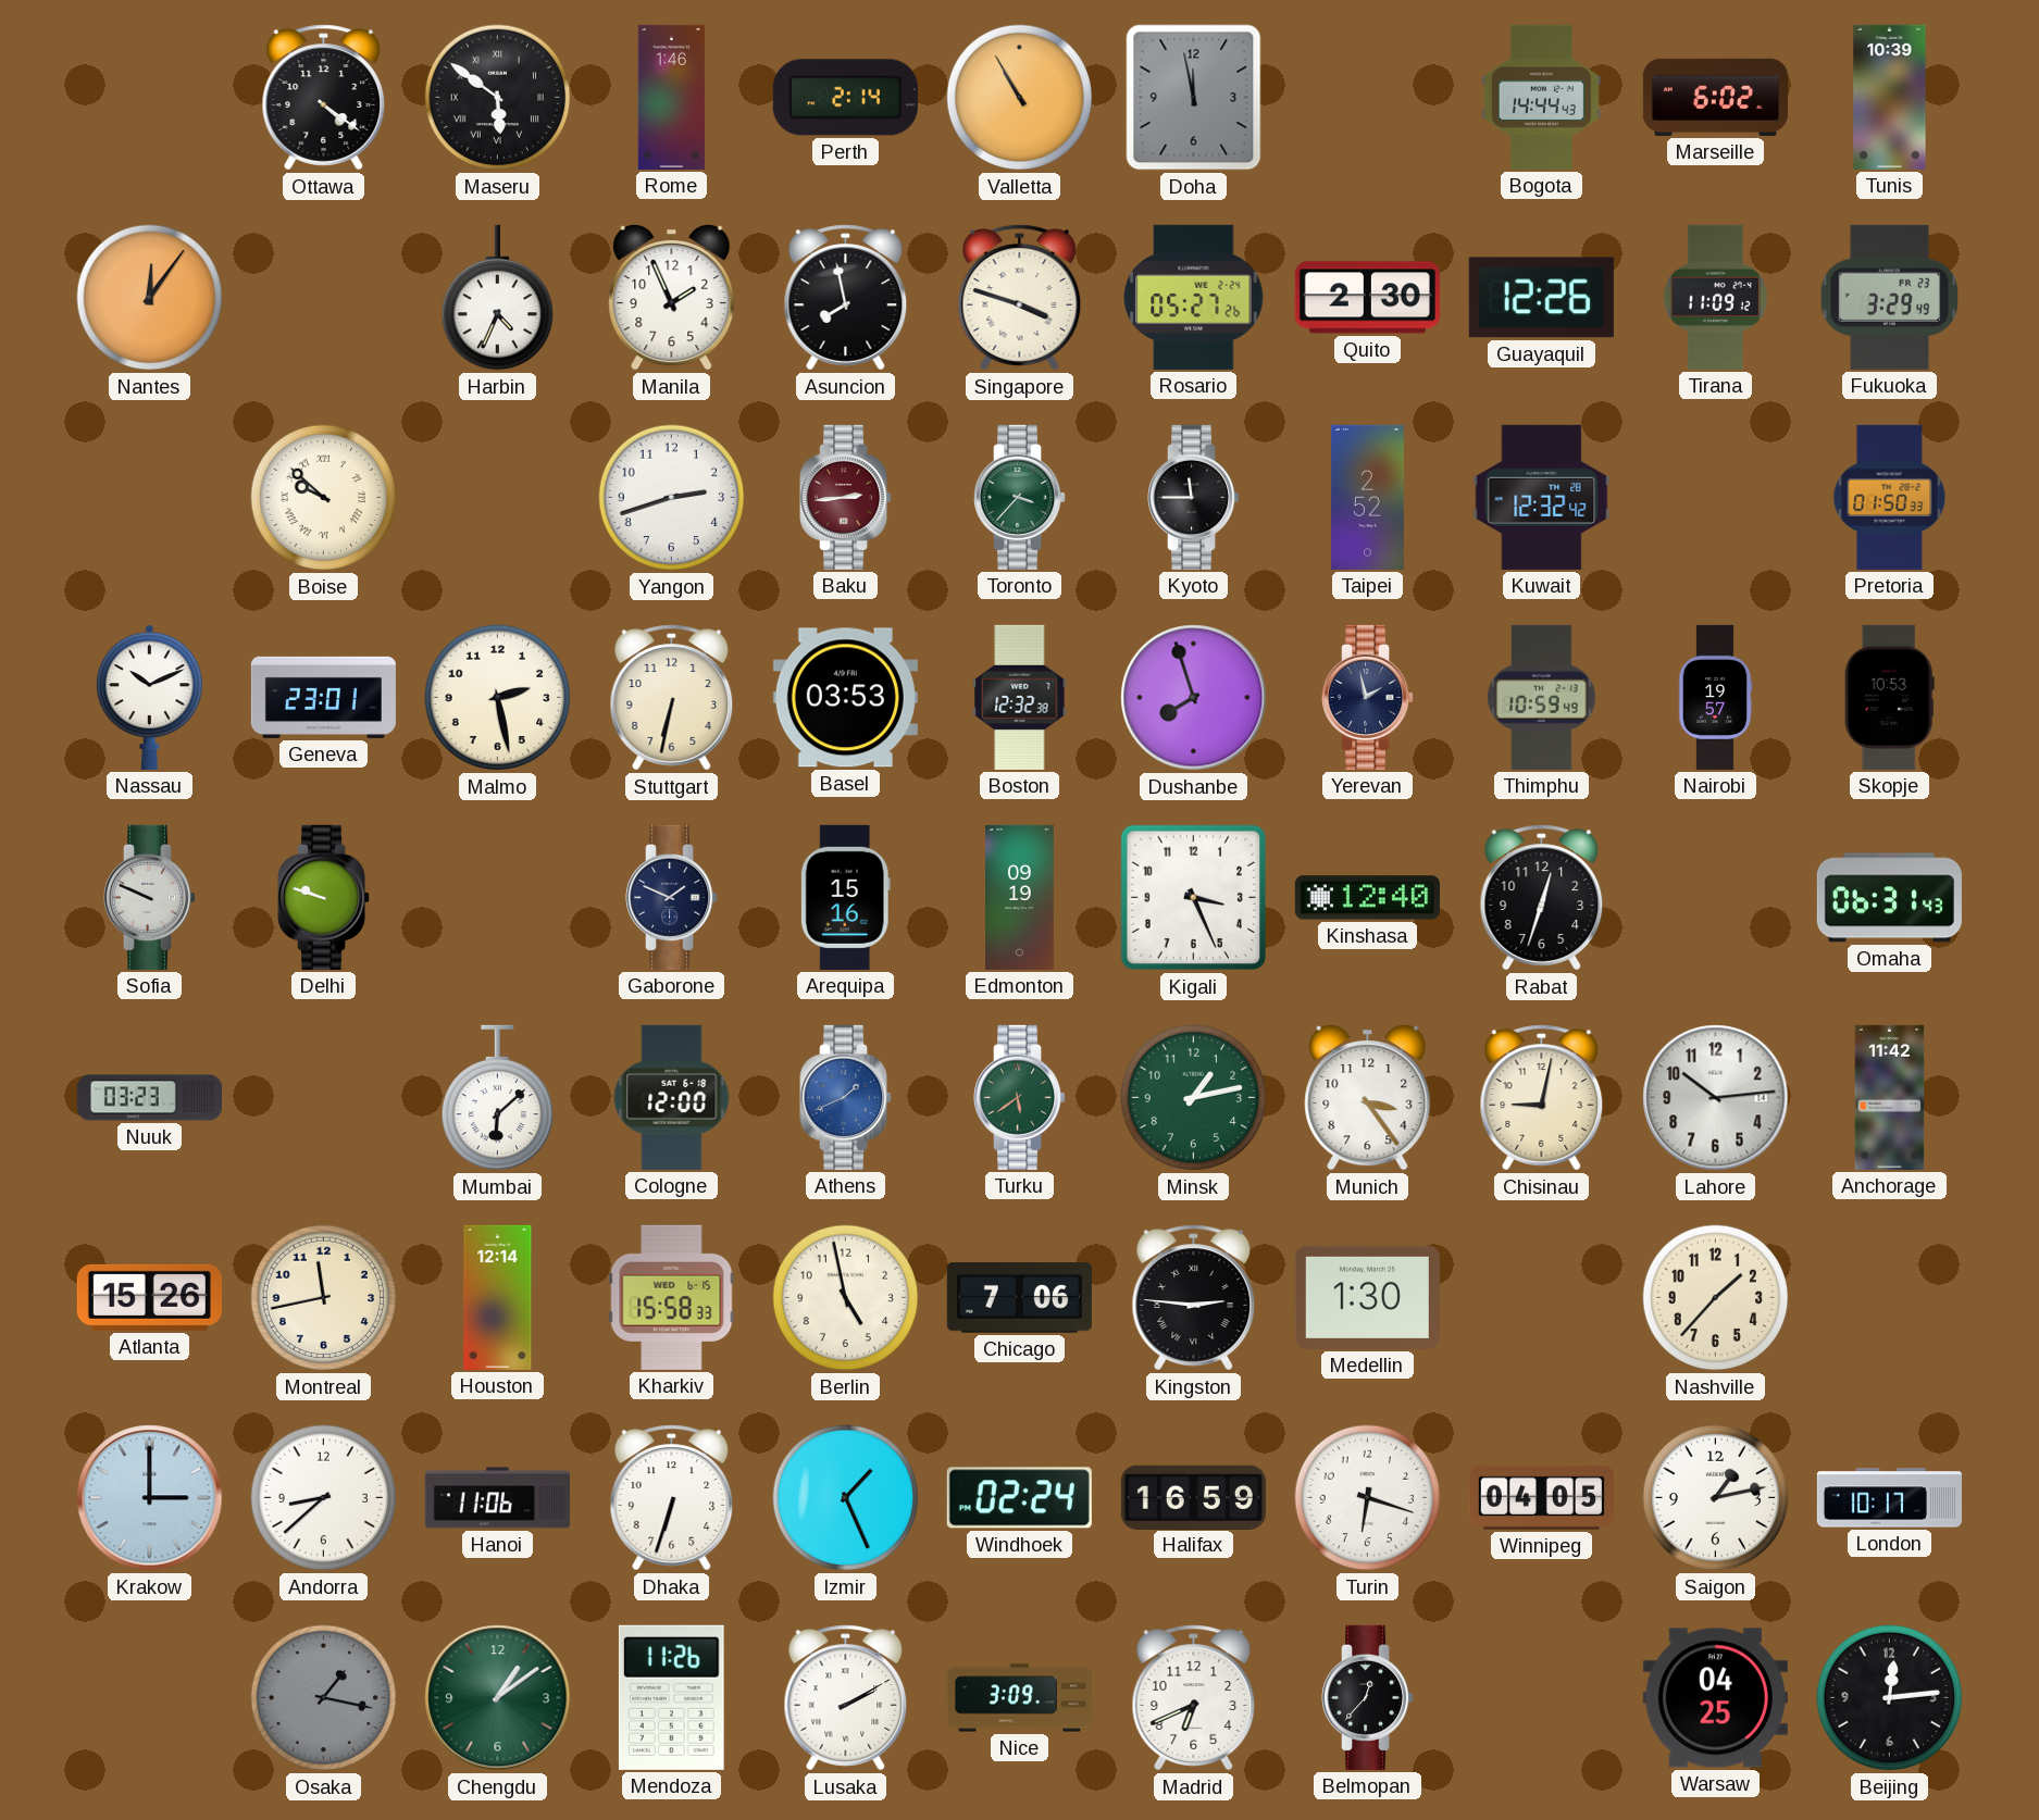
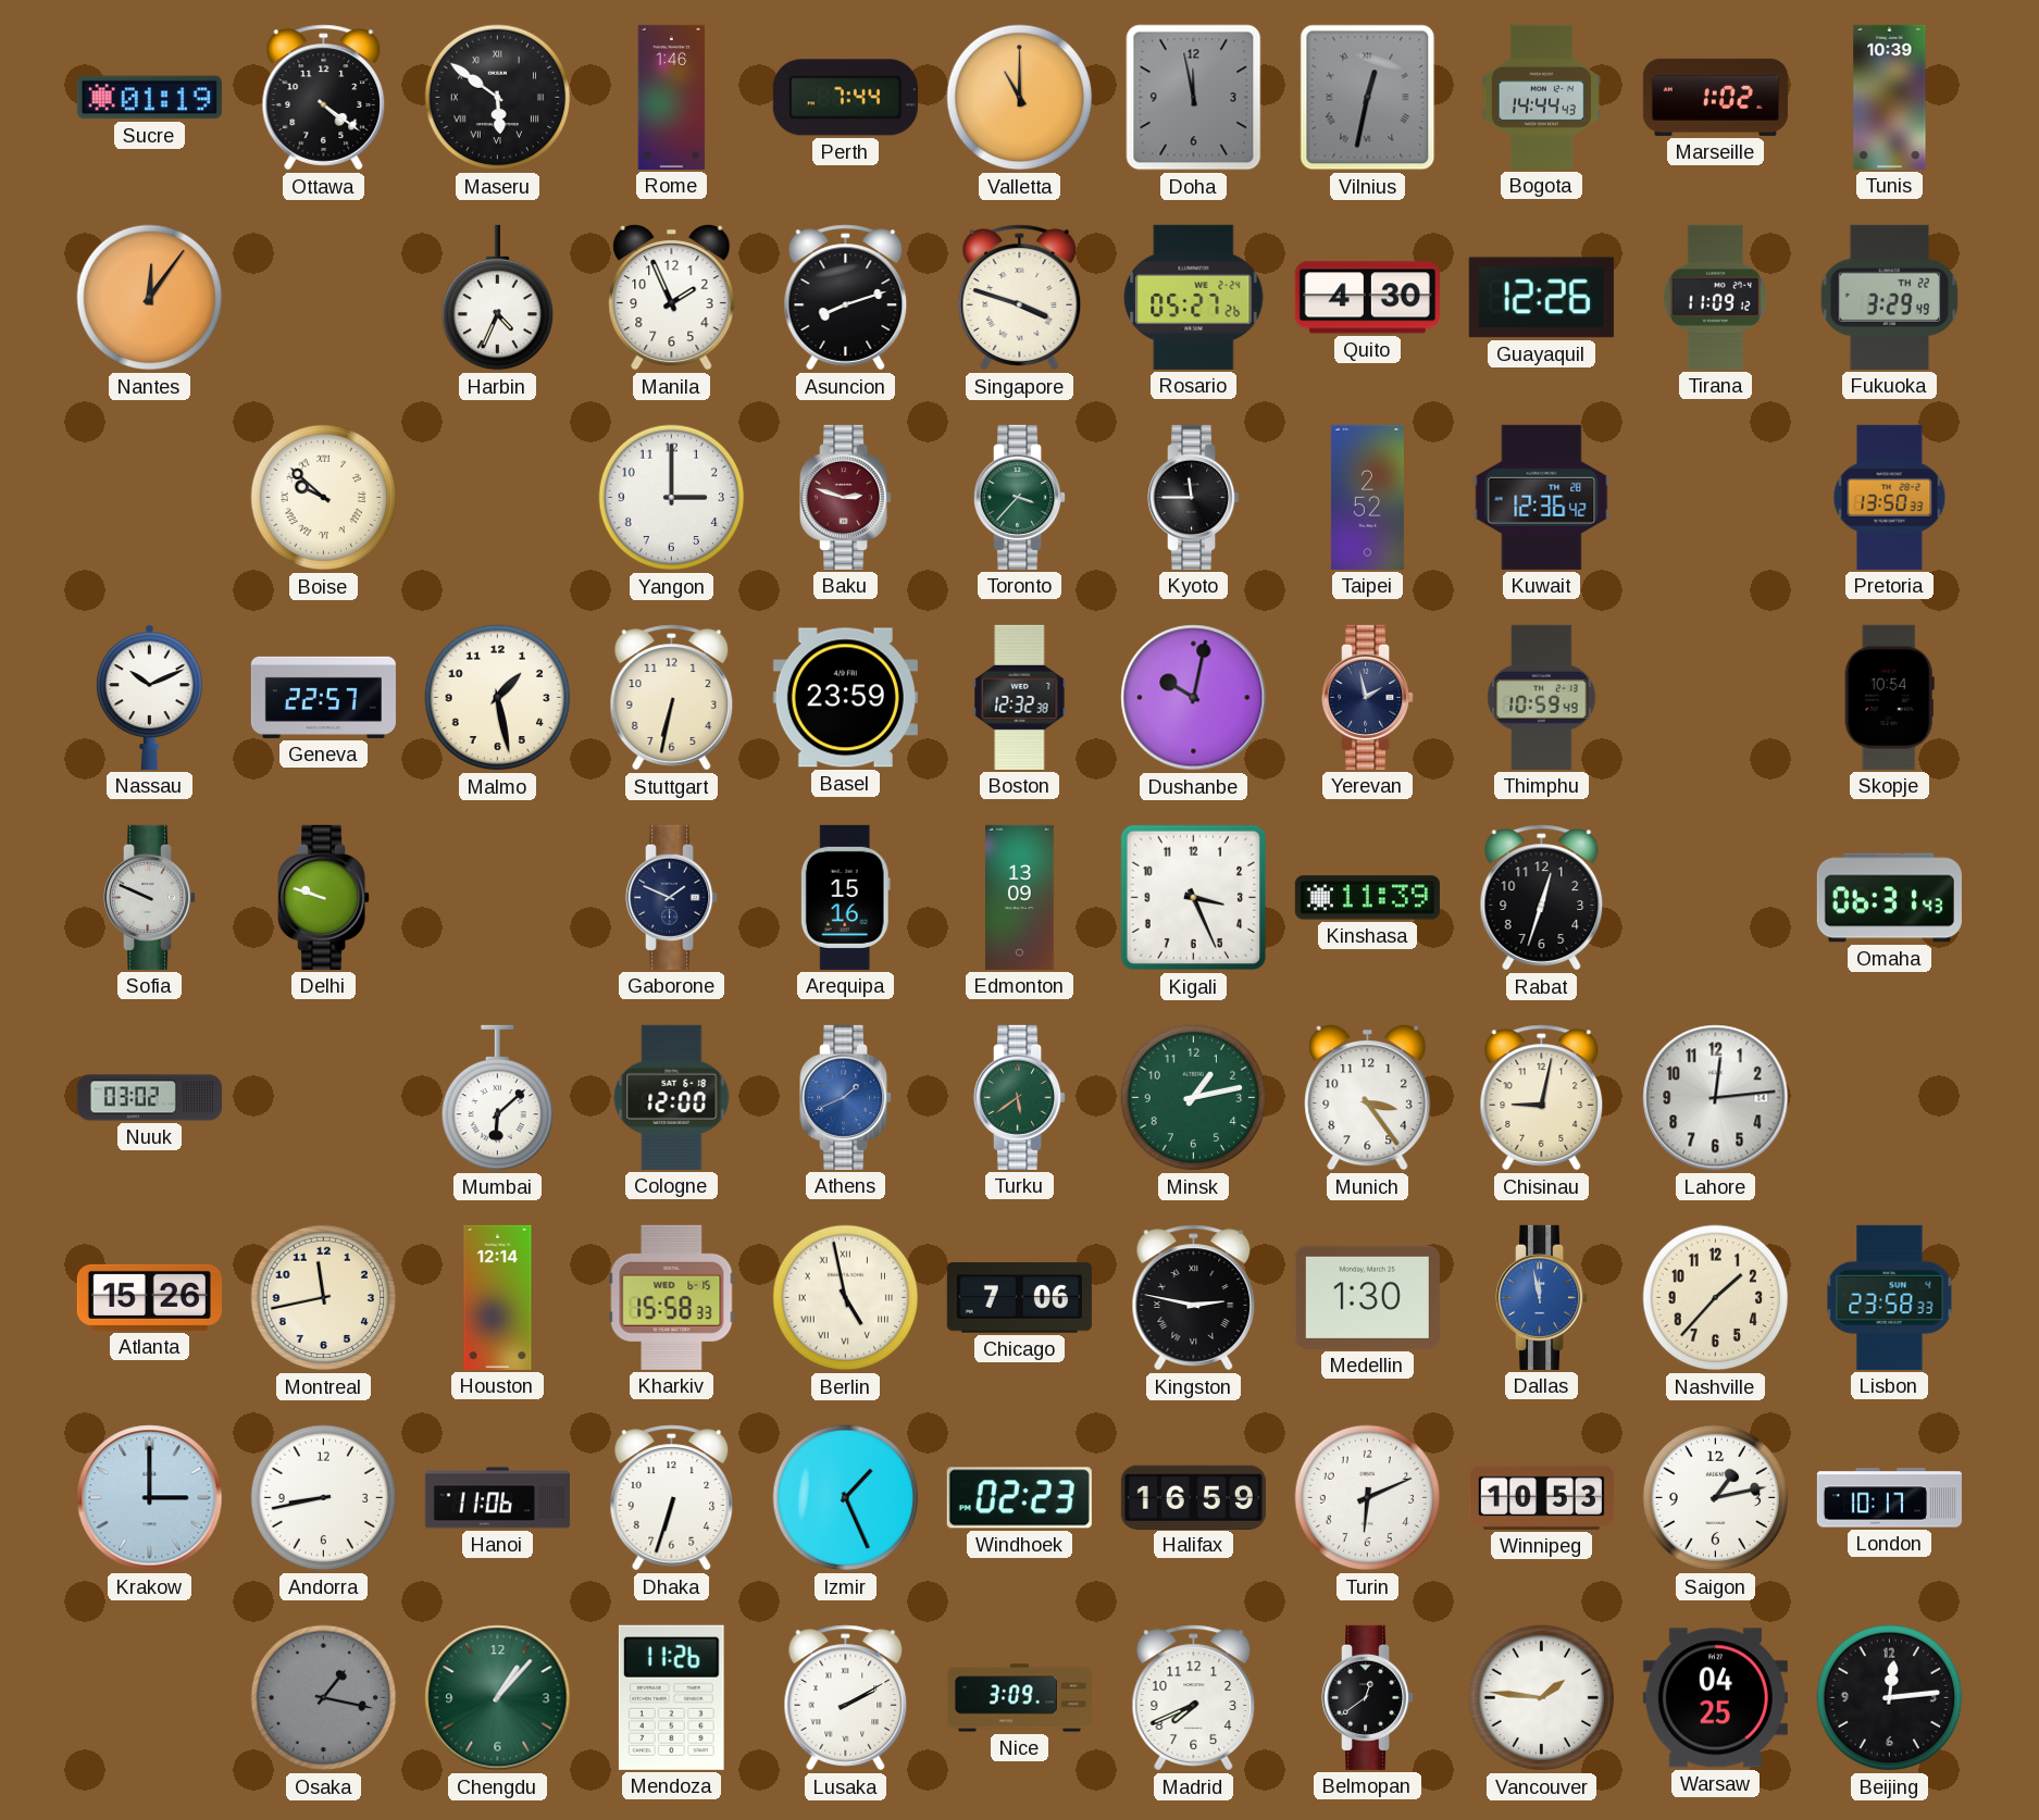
Sucre: none -> 01:19
Perth: 2:14 -> 7:44
Valletta: 10:55 -> 11:00
Vilnius: none -> 12:32
Marseille: 6:02 -> 1:02
Asuncion: 7:58 -> 8:12
Quito: 2:30 -> 4:30
Fukuoka date: FR 23 -> TH 22
Yangon: 2:42 -> 3:00
Baku: 2:44 -> 2:48
Kuwait: 12:32 -> 12:36
Pretoria: 01:50 -> 13:50
Geneva: 23:01 -> 22:57
Malmo: 2:28 -> 1:28
Basel: 03:53 -> 23:59
Dushanbe: 7:57 -> 10:02
Nairobi: 19:57 -> none
Skopje: 10:53 -> 10:54
Edmonton: 09:19 -> 13:09
Kinshasa: 12:40 -> 11:39
Nuuk: 03:23 -> 03:02
Lahore: 10:14 -> 12:14
Anchorage: 11:42 -> none
Berlin numerals: Arabic -> Roman
Kingston: 2:46 -> 2:47
Dallas: none -> 11:58
Lisbon: none -> 23:58
Andorra: 8:38 -> 8:43
Windhoek: 02:24 -> 02:23
Turin: 6:18 -> 6:11
Winnipeg: 04:05 -> 10:53
Chengdu: 1:09 -> 1:07
Madrid: 6:41 -> 7:41
Belmopan: 12:37 -> 12:39
Vancouver: none -> 1:46
